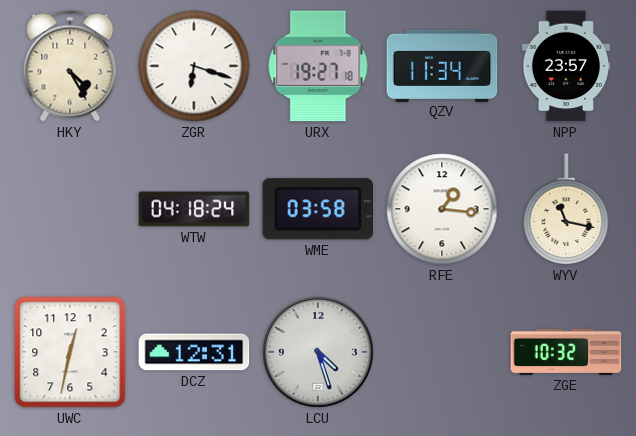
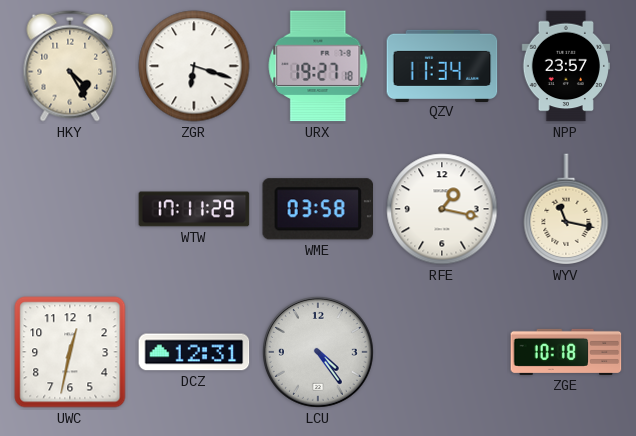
WTW: 04:18 -> 17:11
RFE: 1:16 -> 1:17
LCU: 4:27 -> 4:24
ZGE: 10:32 -> 10:18
